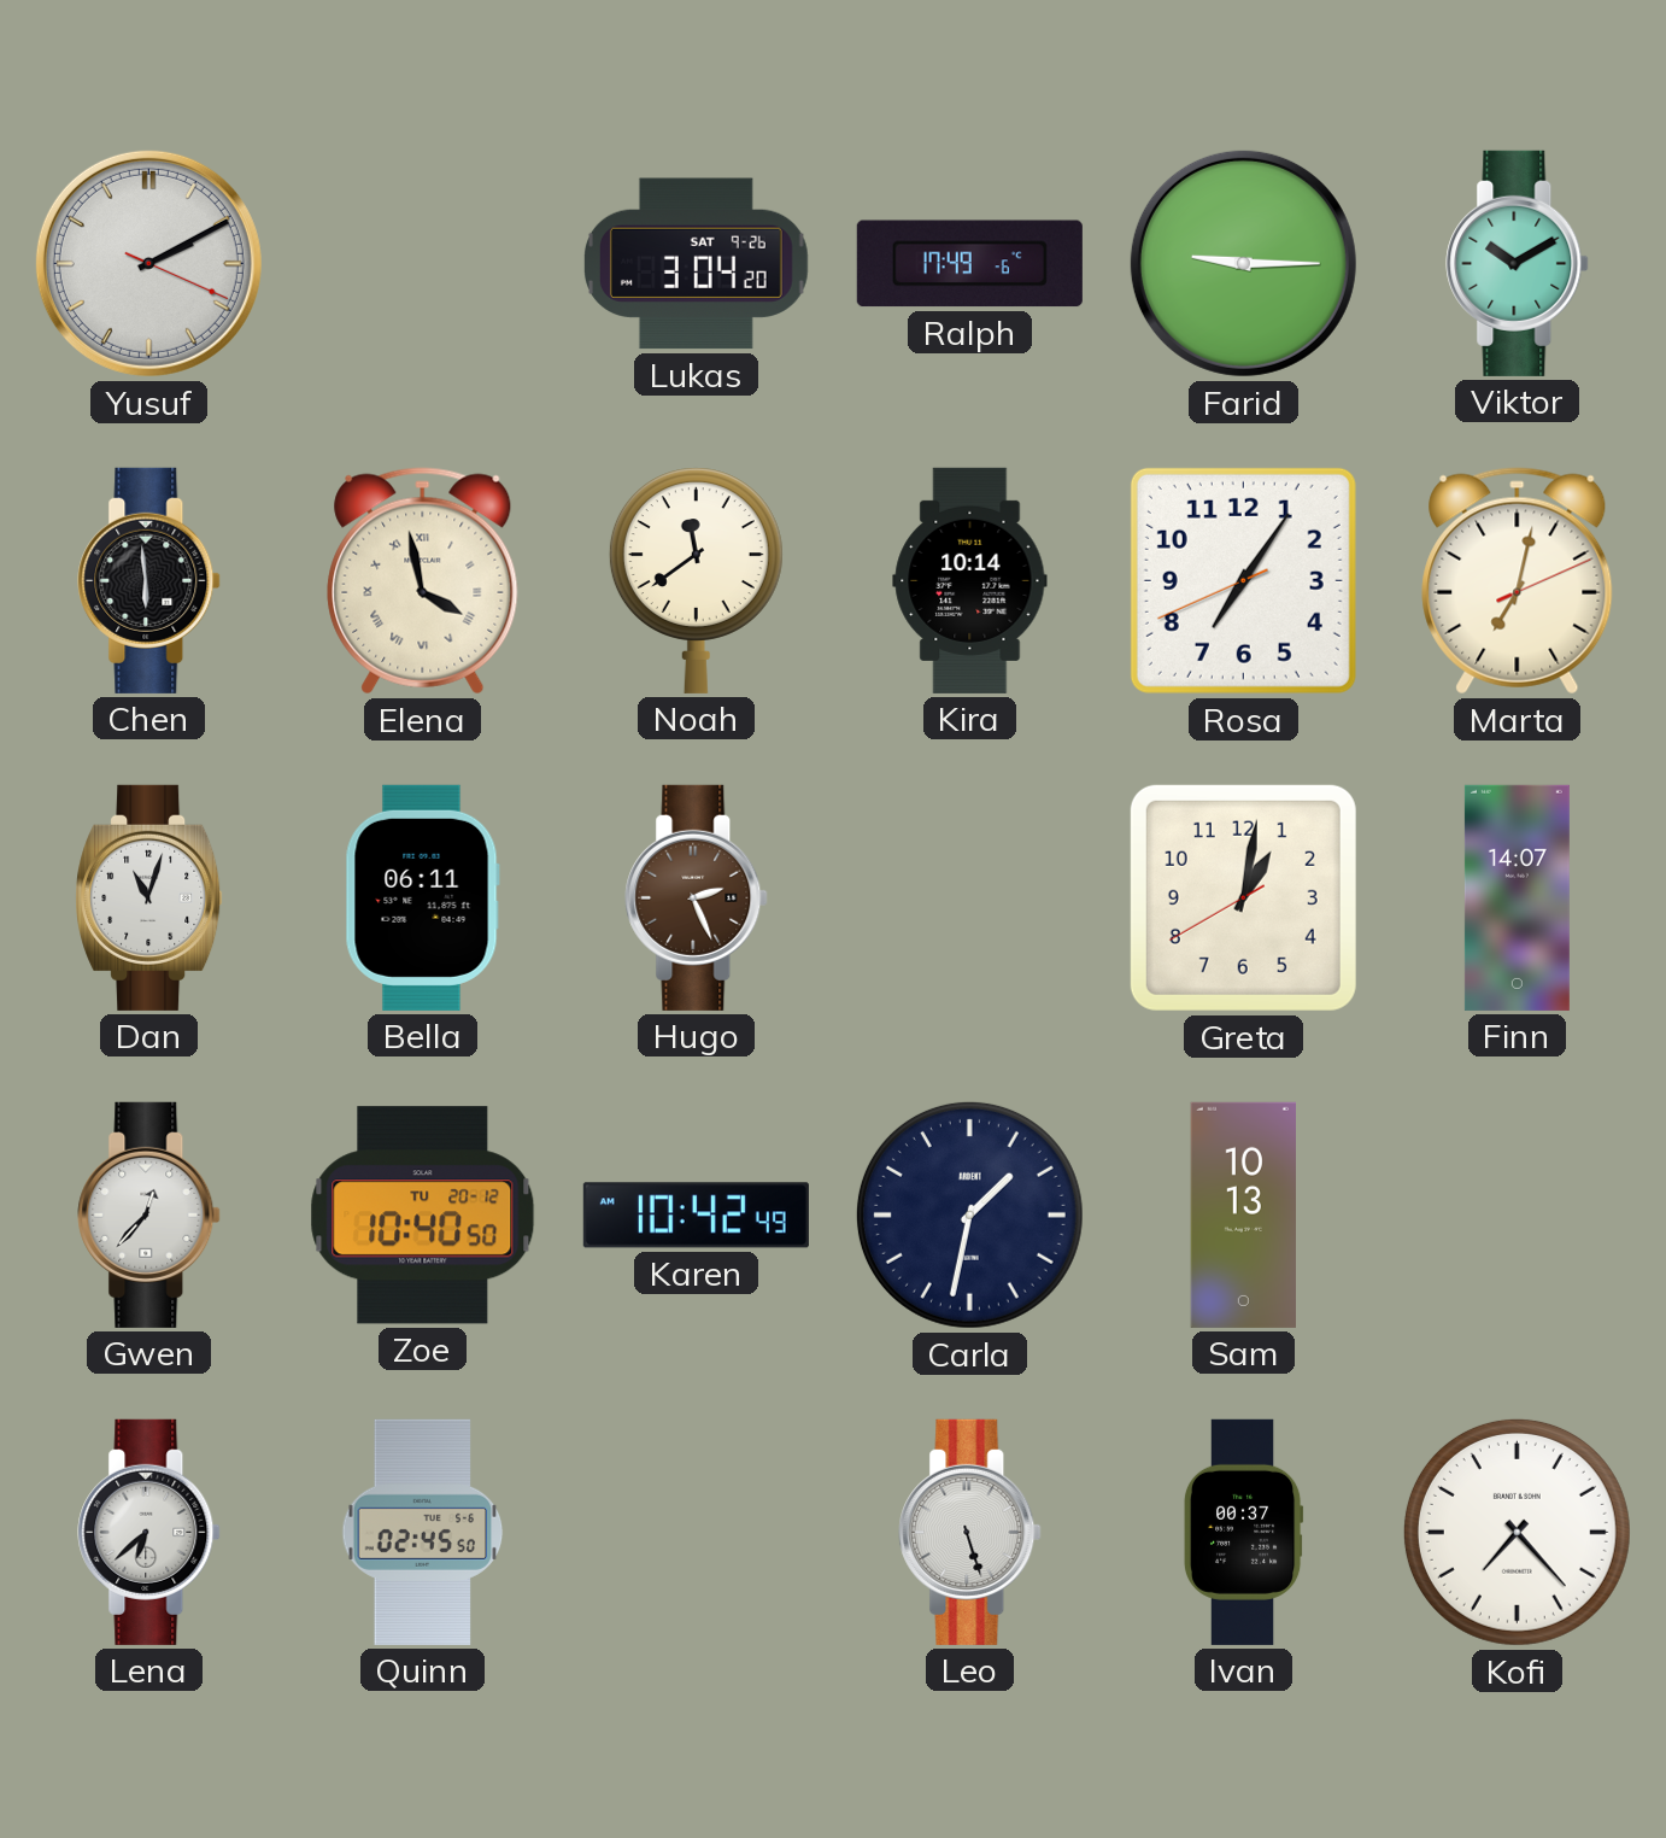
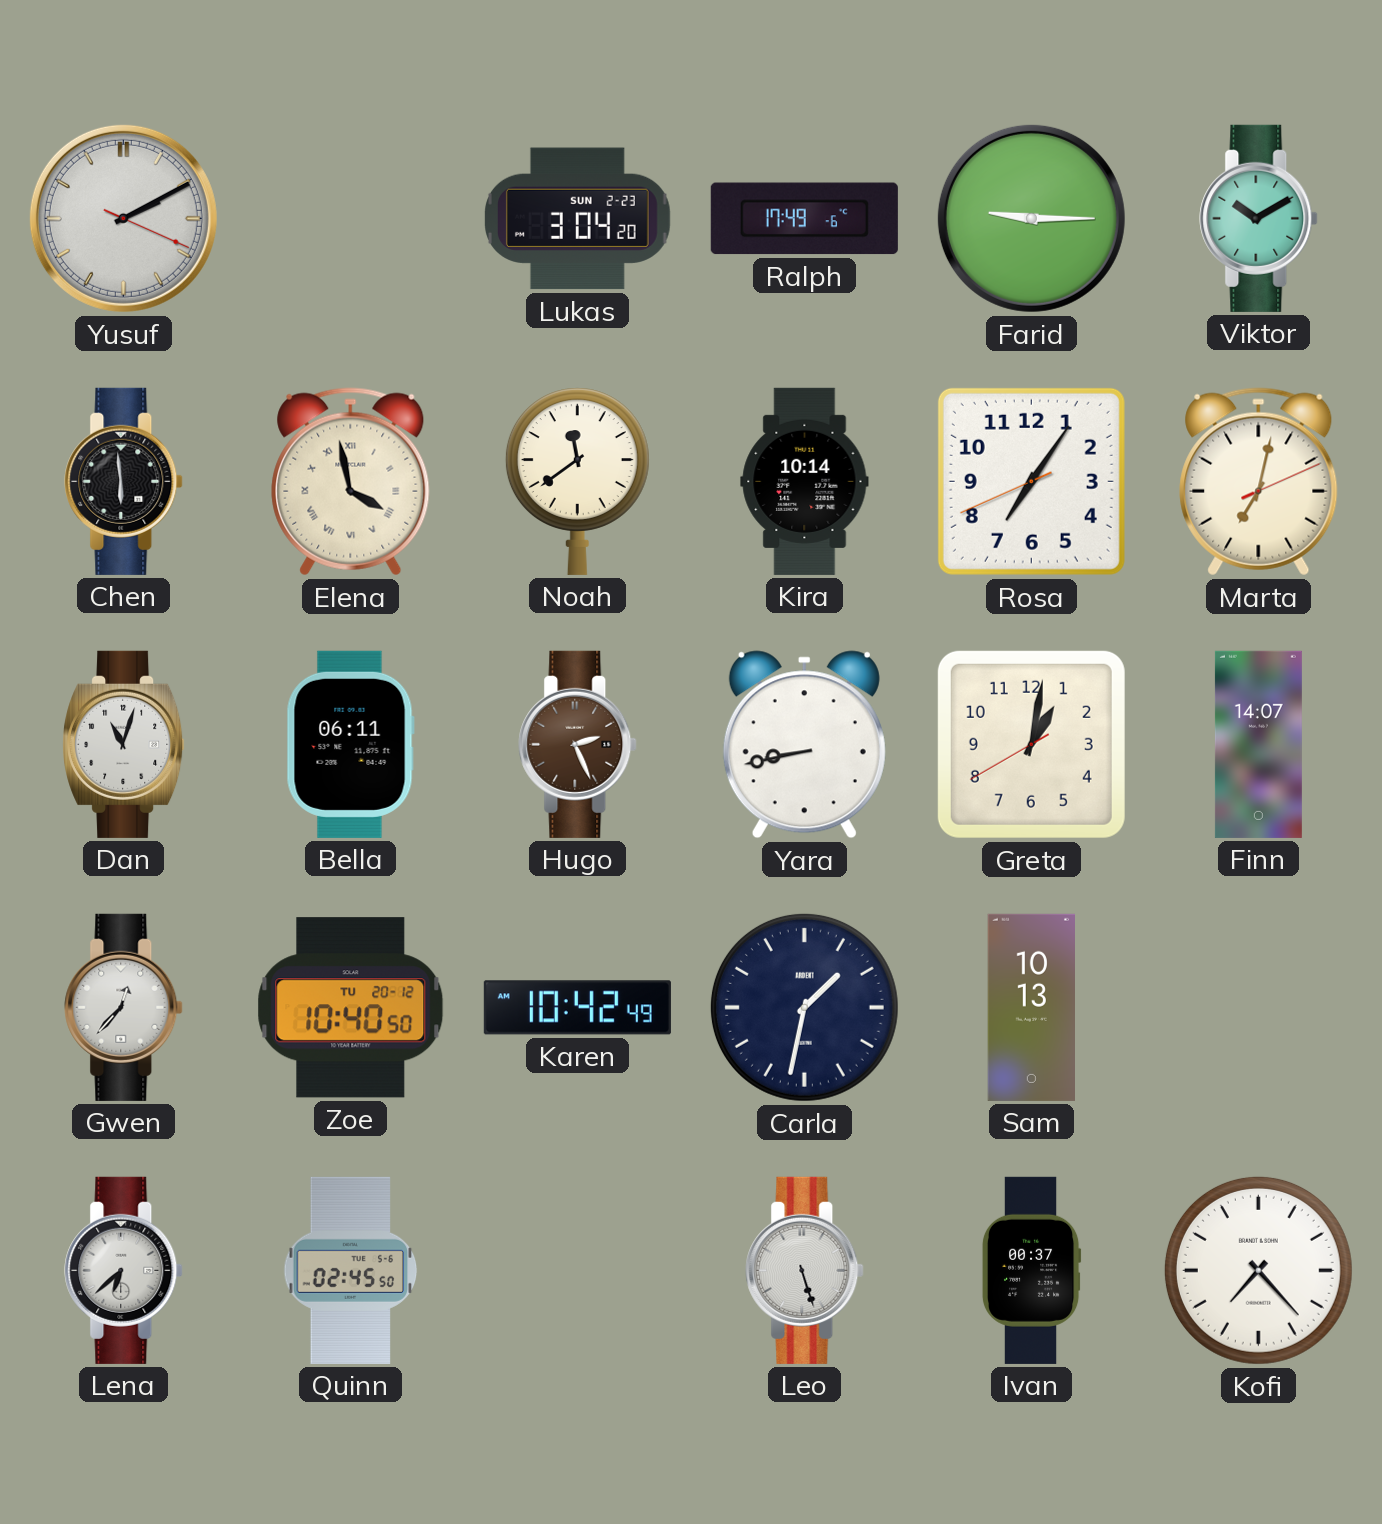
Lukas date: SAT 9-26 -> SUN 2-23
Yara: none -> 8:43
